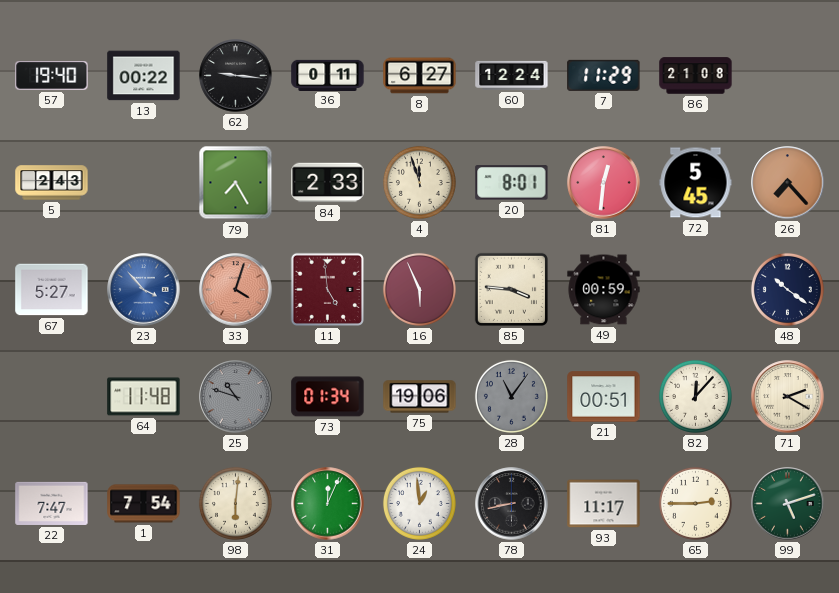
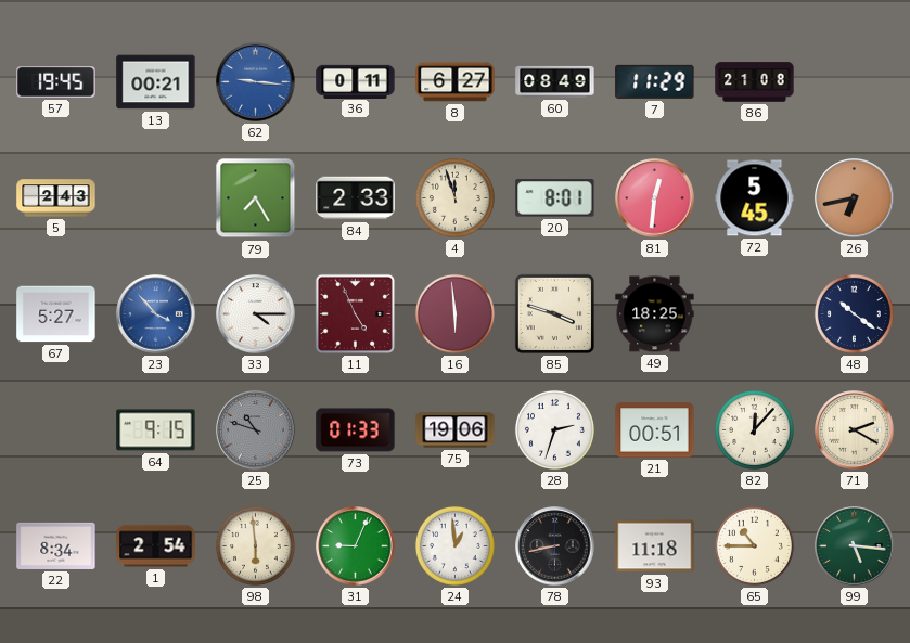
57: 19:40 -> 19:45
13: 00:22 -> 00:21
62 dial: black -> blue
60: 12:24 -> 08:49
26: 7:23 -> 6:43
33: 4:03 -> 4:15
33 dial: salmon -> white
11: 4:59 -> 4:56
16: 5:56 -> 5:59
85: 3:46 -> 3:48
49: 00:59 -> 18:25
64: 11:48 -> 9:15
73: 01:34 -> 01:33
28: 11:06 -> 2:33
28 dial: grey -> white
22: 7:47 -> 8:34
1: 7:54 -> 2:54
98: 6:01 -> 5:59
31: 12:04 -> 9:04
93: 11:17 -> 11:18
65: 2:45 -> 10:45
99: 5:12 -> 5:16
